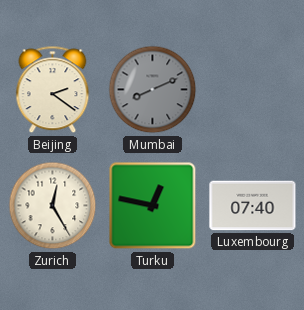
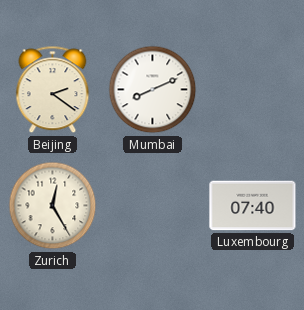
Mumbai dial: grey -> white
Turku: 12:47 -> none
